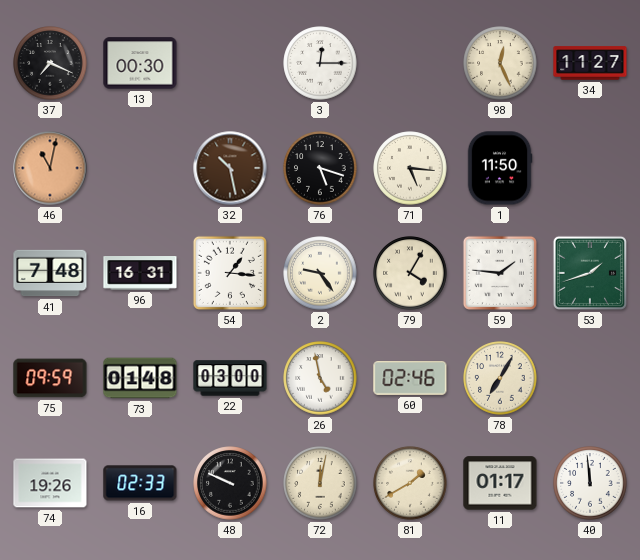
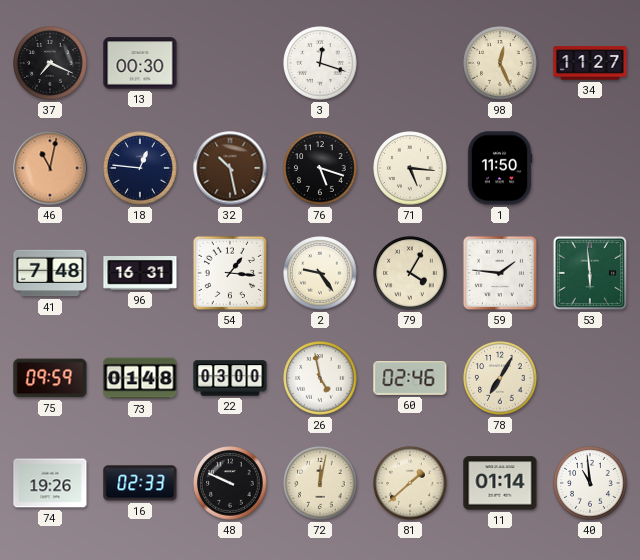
3: 12:15 -> 12:18
18: none -> 12:46
53: 1:42 -> 5:59
81: 1:40 -> 1:38
11: 01:17 -> 01:14
40: 11:59 -> 10:59
